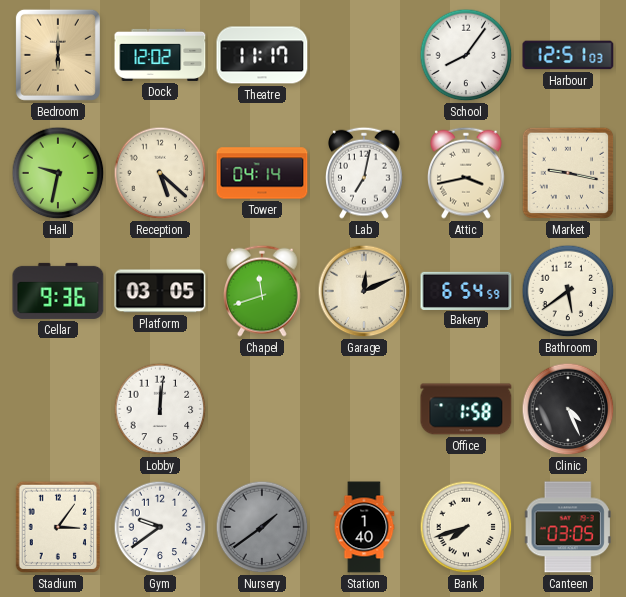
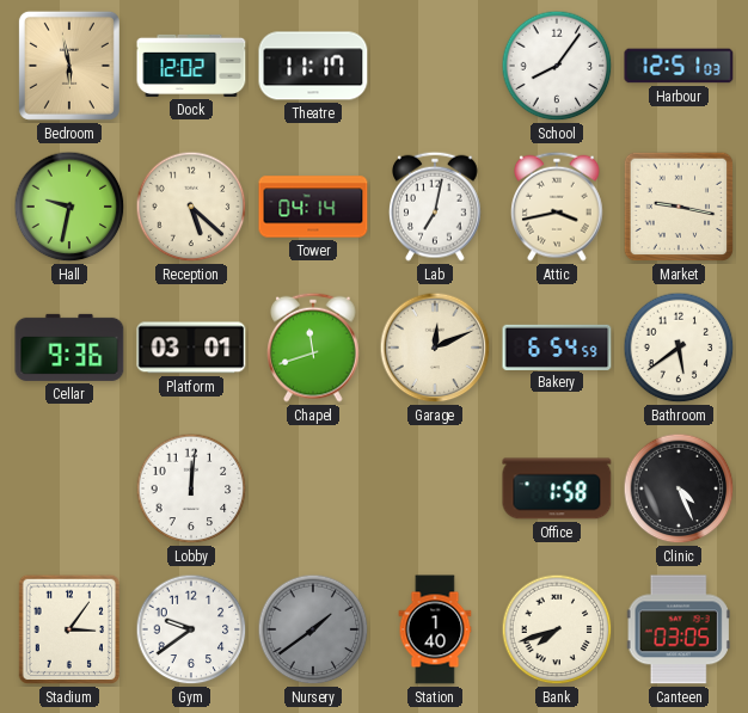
Bedroom: 6:00 -> 5:58
Platform: 03:05 -> 03:01
